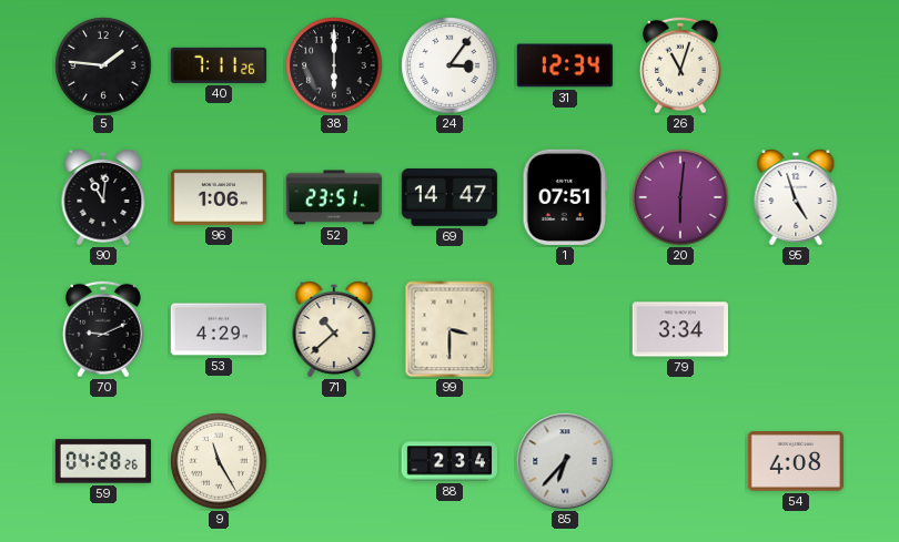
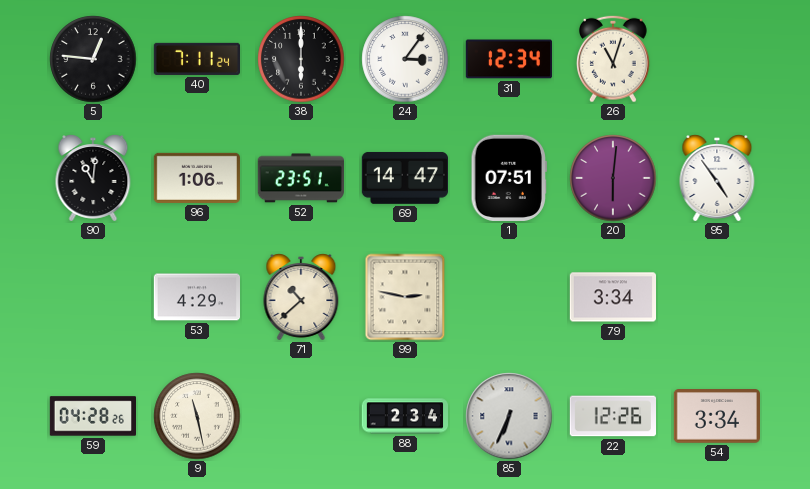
5: 1:46 -> 12:46
40: 7:11:26 -> 7:11:24
95: 4:57 -> 4:54
70: 9:11 -> none
99: 3:30 -> 2:47
9: 11:25 -> 11:28
85: 6:37 -> 6:34
22: none -> 12:26
54: 4:08 -> 3:34
